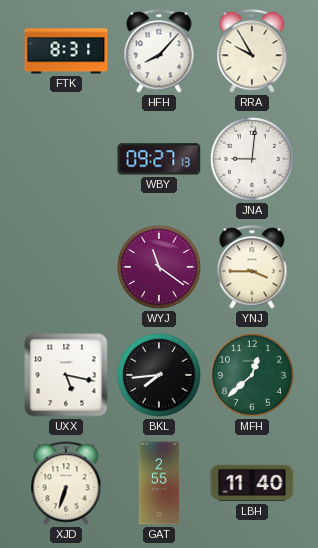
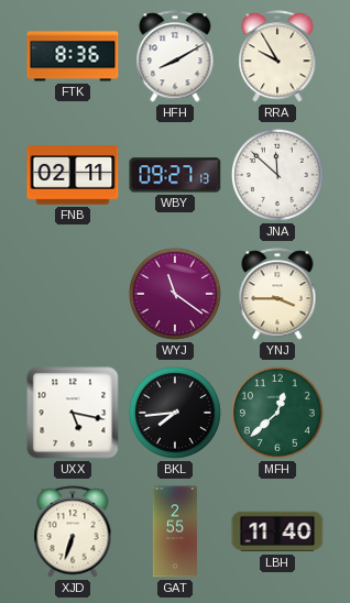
FTK: 8:31 -> 8:36
HFH: 8:07 -> 8:10
FNB: none -> 02:11
JNA: 9:01 -> 11:52
